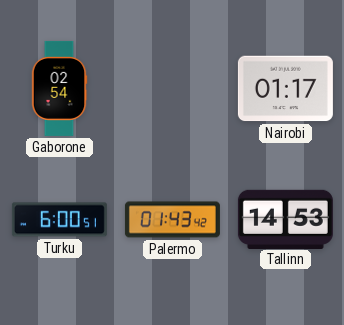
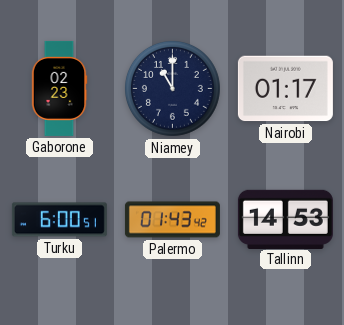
Gaborone: 02:54 -> 02:23
Niamey: none -> 11:00
